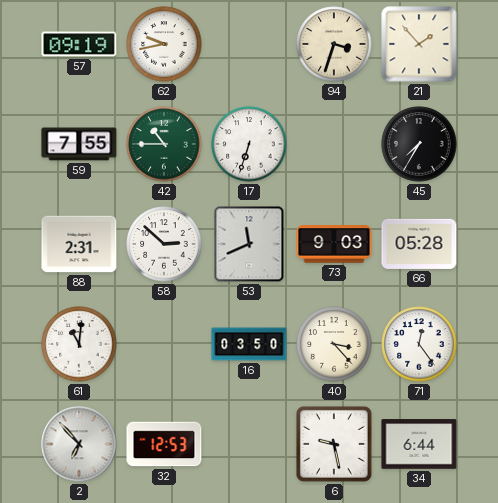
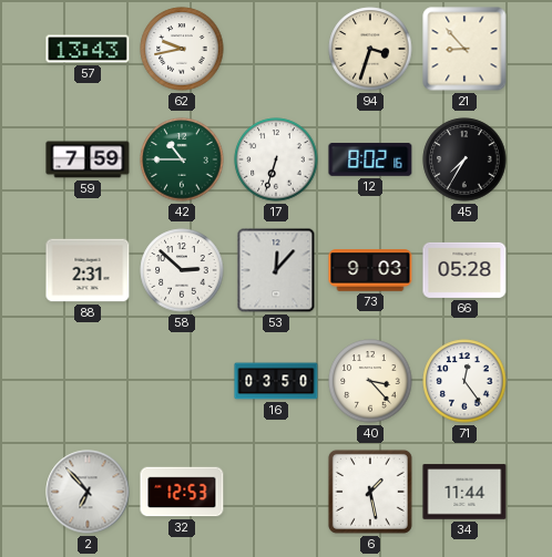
57: 09:19 -> 13:43
21: 1:53 -> 8:53
59: 7:55 -> 7:59
12: none -> 8:02
53: 11:41 -> 12:07
61: 11:01 -> none
6: 9:28 -> 1:28
34: 6:44 -> 11:44
